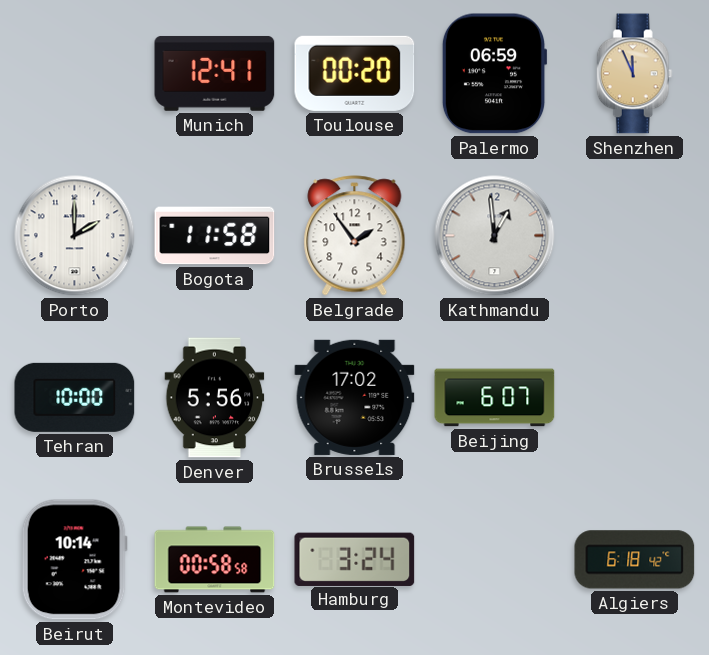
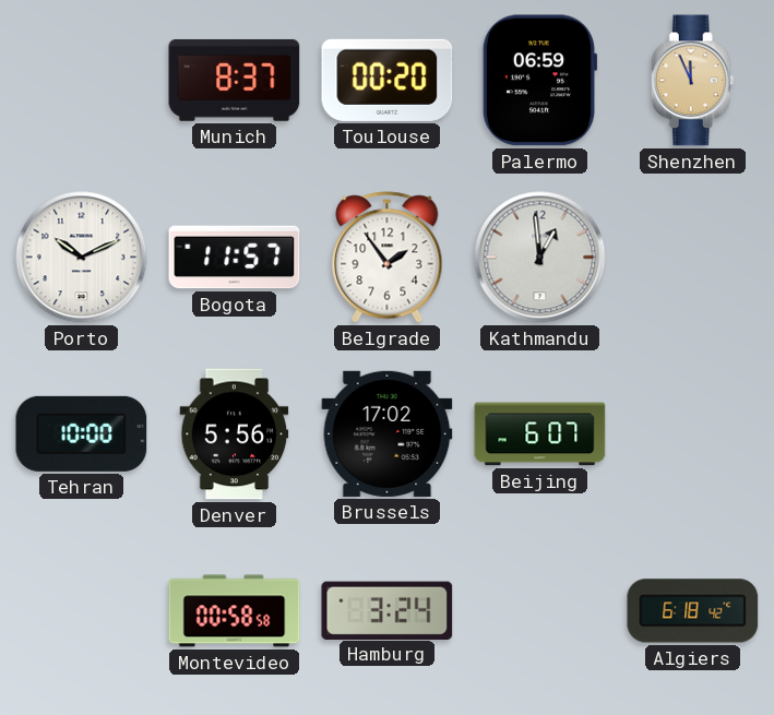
Munich: 12:41 -> 8:37
Porto: 2:00 -> 10:11
Bogota: 11:58 -> 11:57
Beirut: 10:14 -> none
